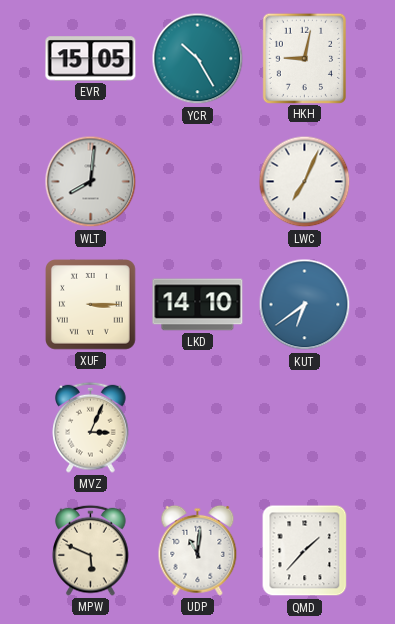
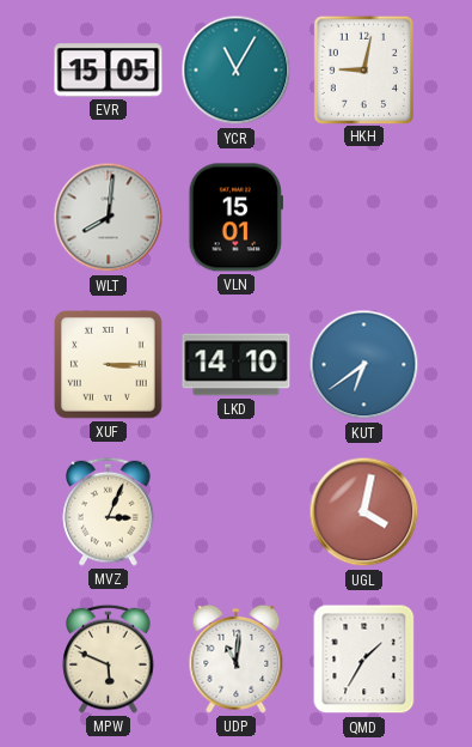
YCR: 10:25 -> 11:05
VLN: none -> 15:01
LWC: 7:04 -> none
UGL: none -> 4:02
QMD: 1:37 -> 1:35
